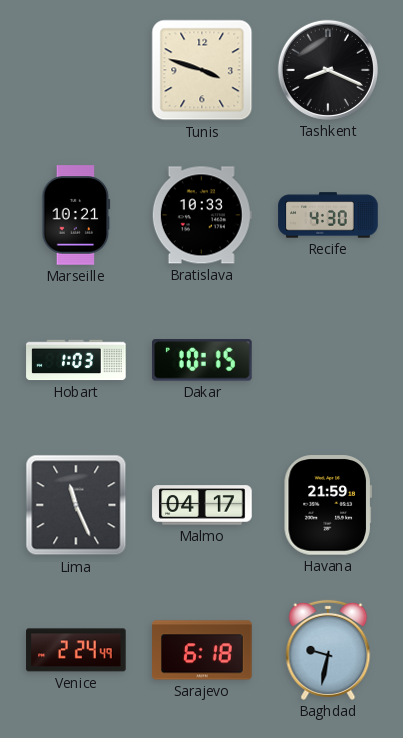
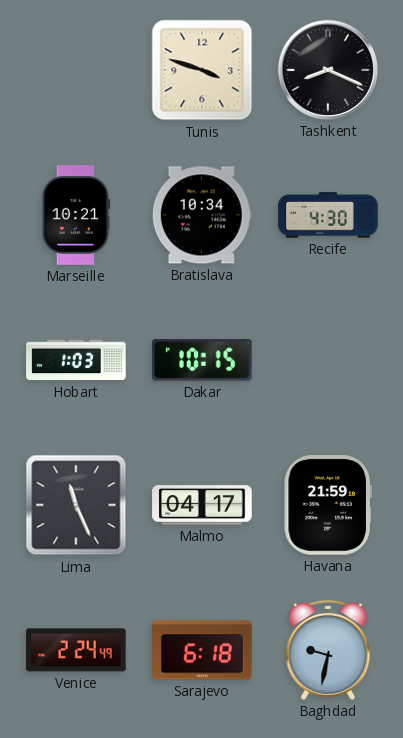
Bratislava: 10:33 -> 10:34
